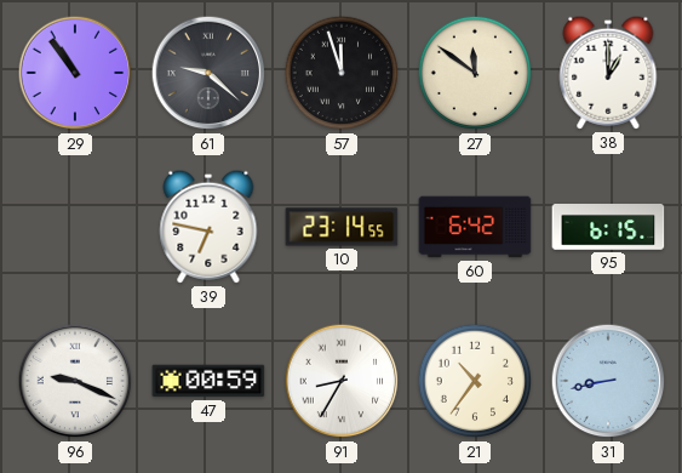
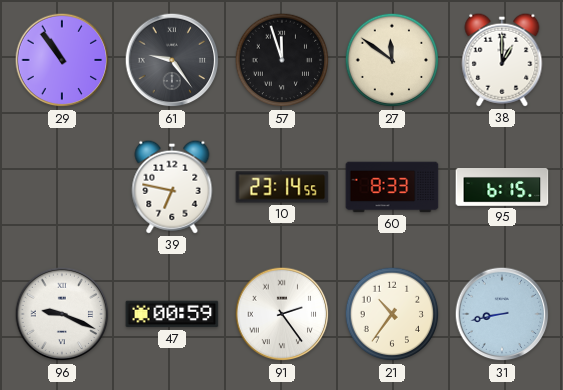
61: 9:22 -> 9:24
60: 6:42 -> 8:33
91: 8:35 -> 2:24
